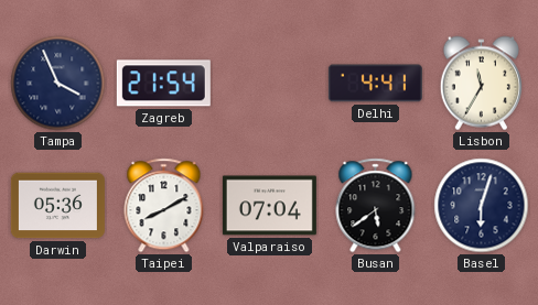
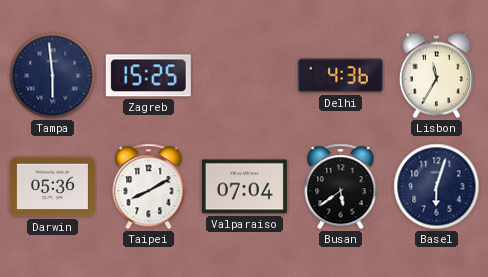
Tampa: 3:56 -> 5:59
Zagreb: 21:54 -> 15:25
Delhi: 4:41 -> 4:36
